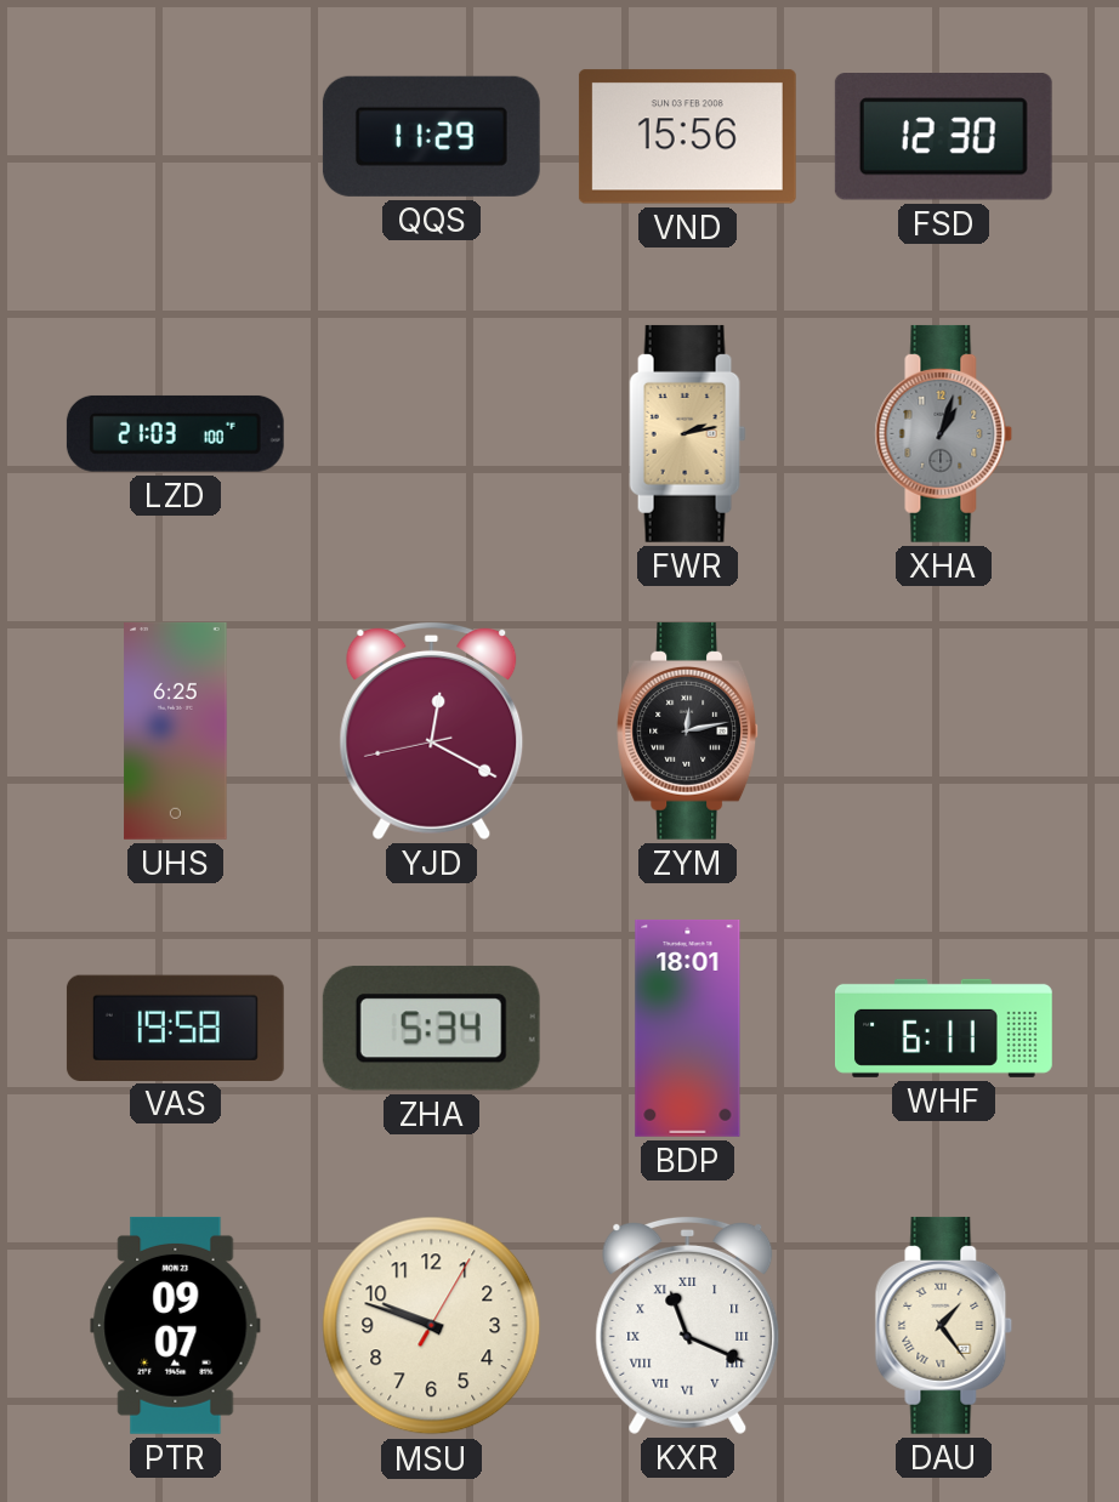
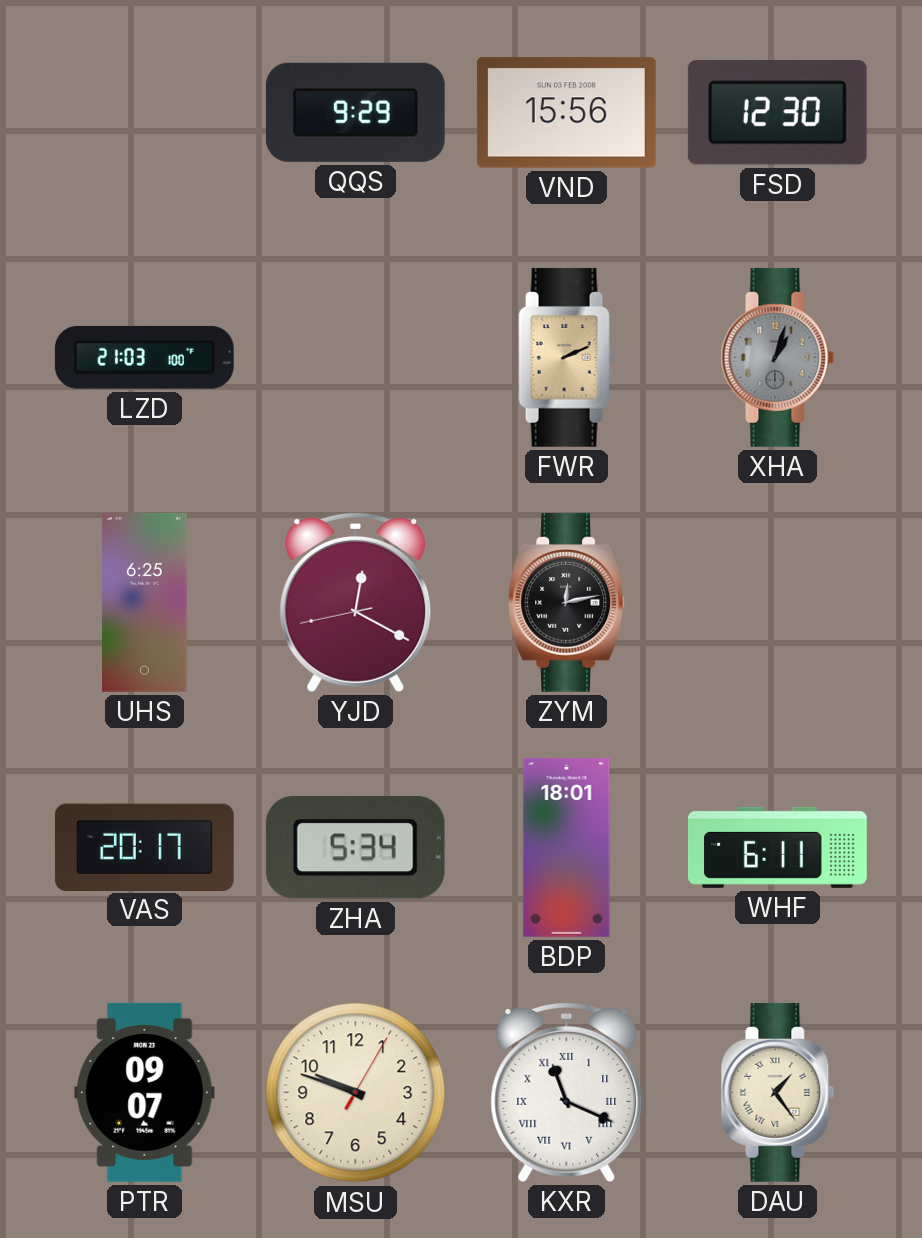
QQS: 11:29 -> 9:29
FWR: 2:13 -> 2:11
VAS: 19:58 -> 20:17
